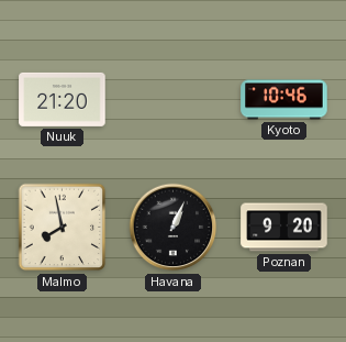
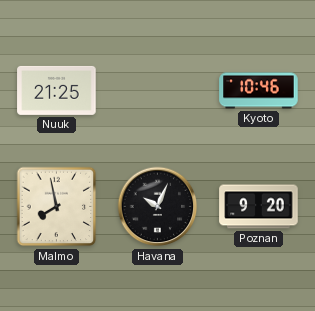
Nuuk: 21:20 -> 21:25
Havana: 1:04 -> 10:04
